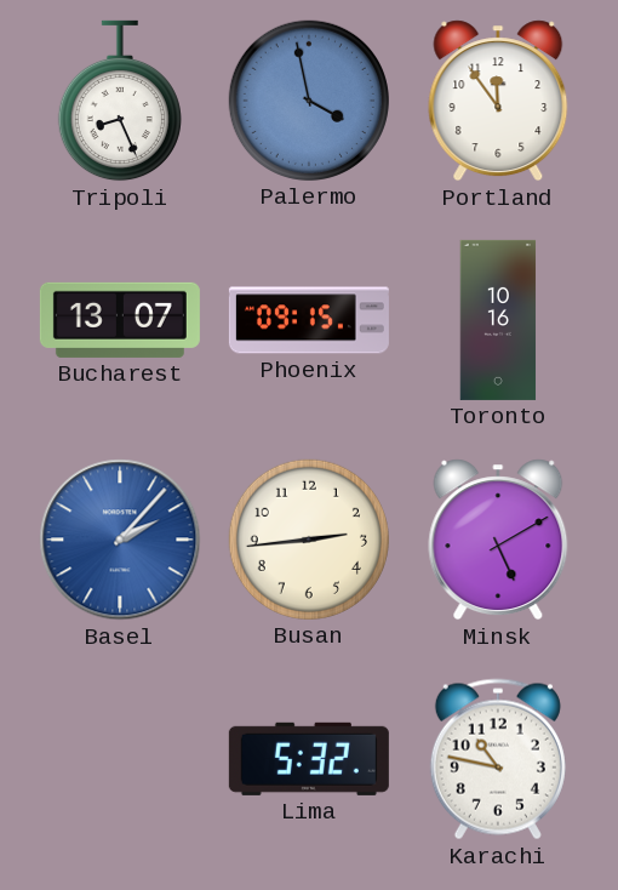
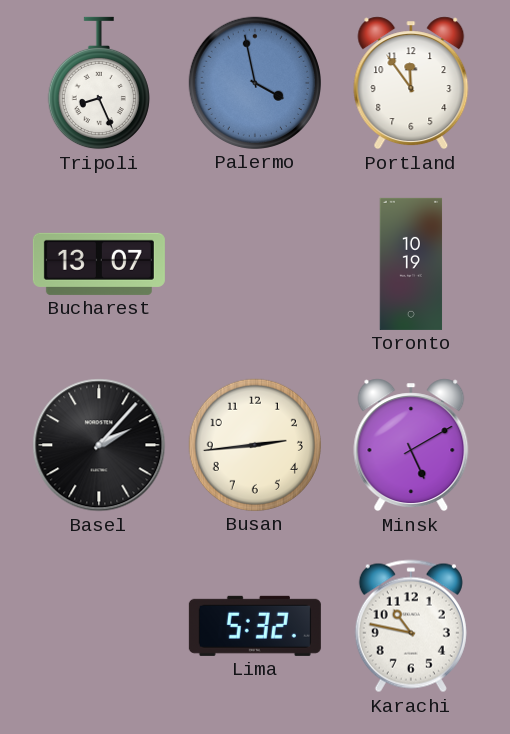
Phoenix: 09:15 -> none
Toronto: 10:16 -> 10:19
Basel dial: blue -> black
